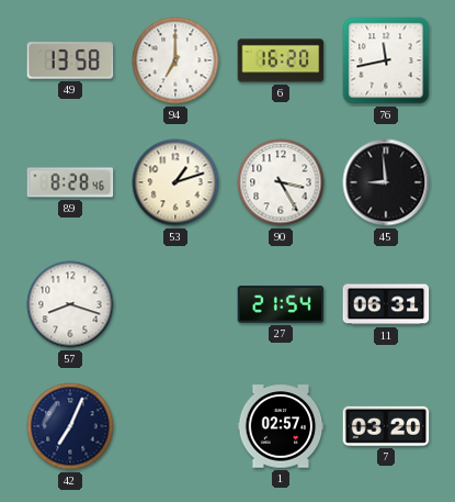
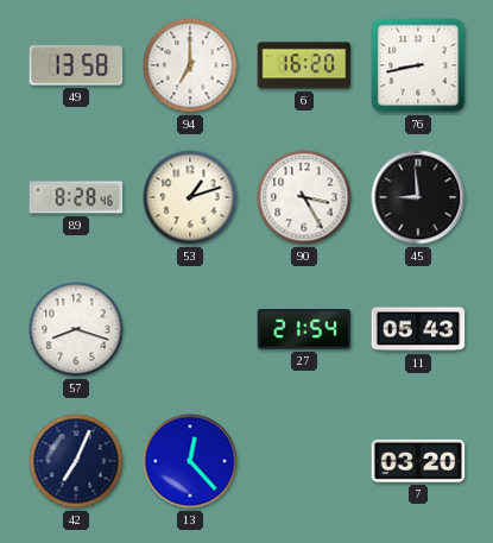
76: 11:43 -> 8:43
11: 06:31 -> 05:43
13: none -> 12:23
1: 02:57 -> none
